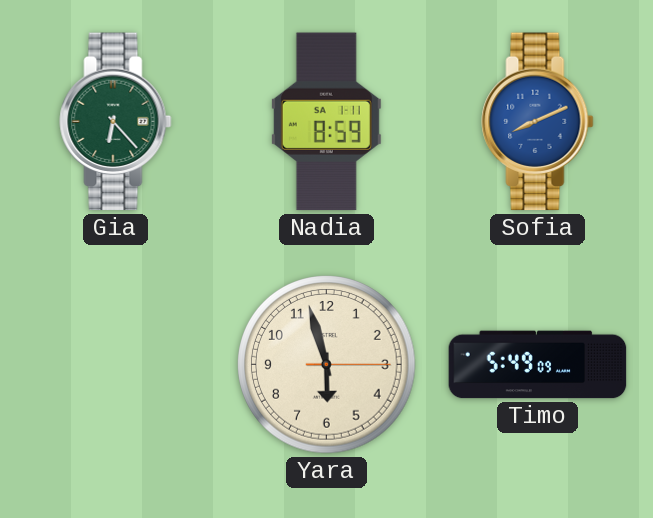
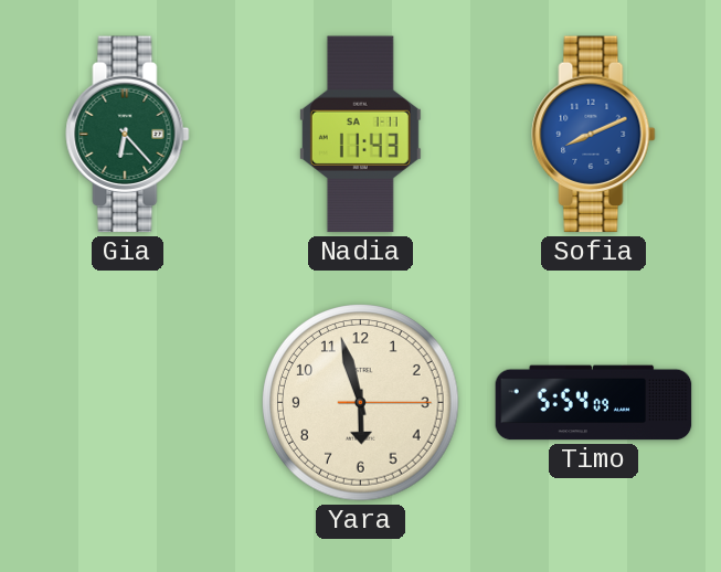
Nadia: 8:59 -> 11:43
Timo: 5:49 -> 5:54
